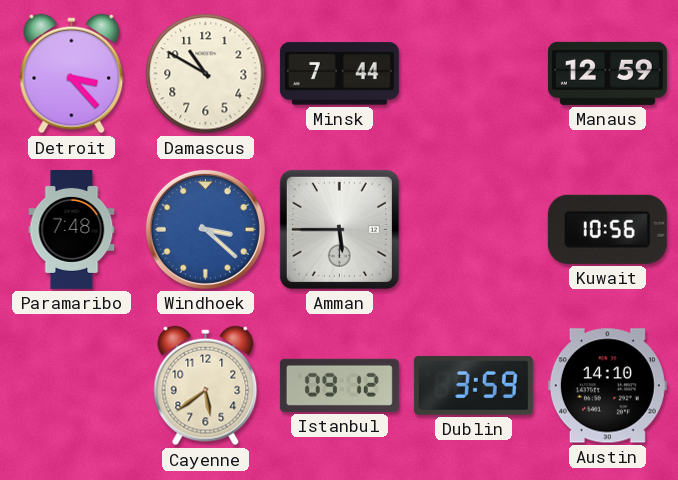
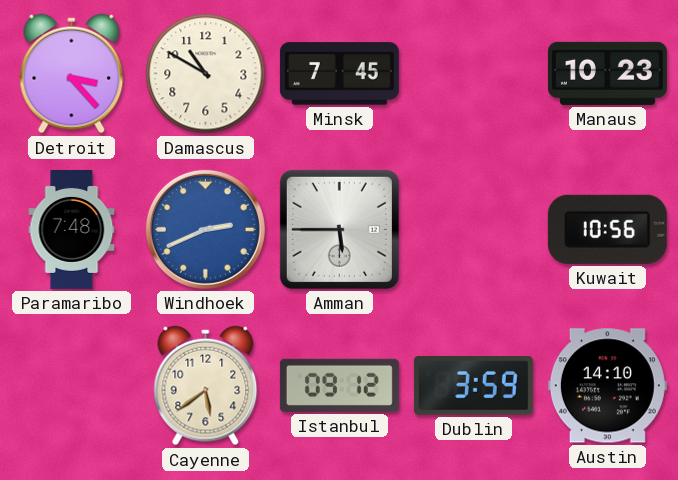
Minsk: 7:44 -> 7:45
Manaus: 12:59 -> 10:23
Windhoek: 3:22 -> 2:41
